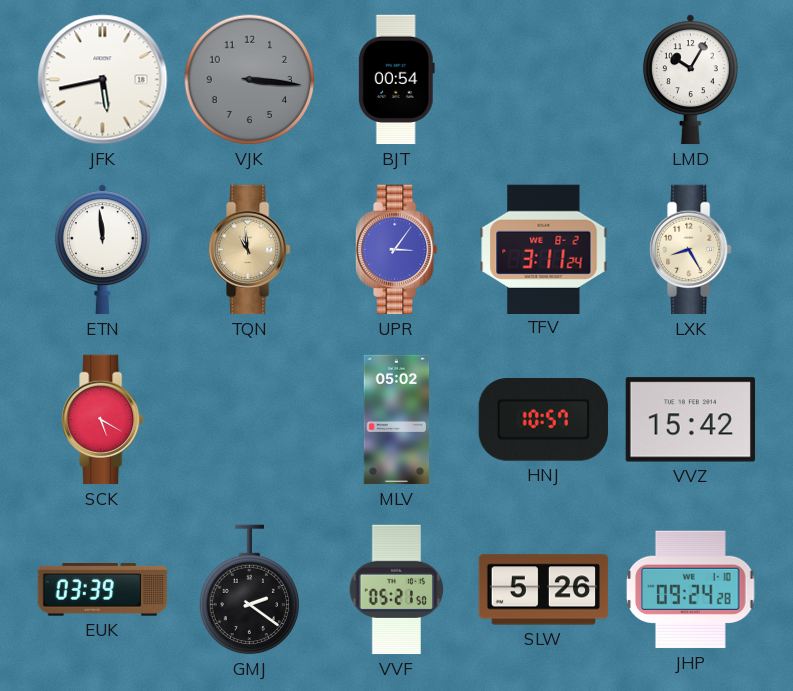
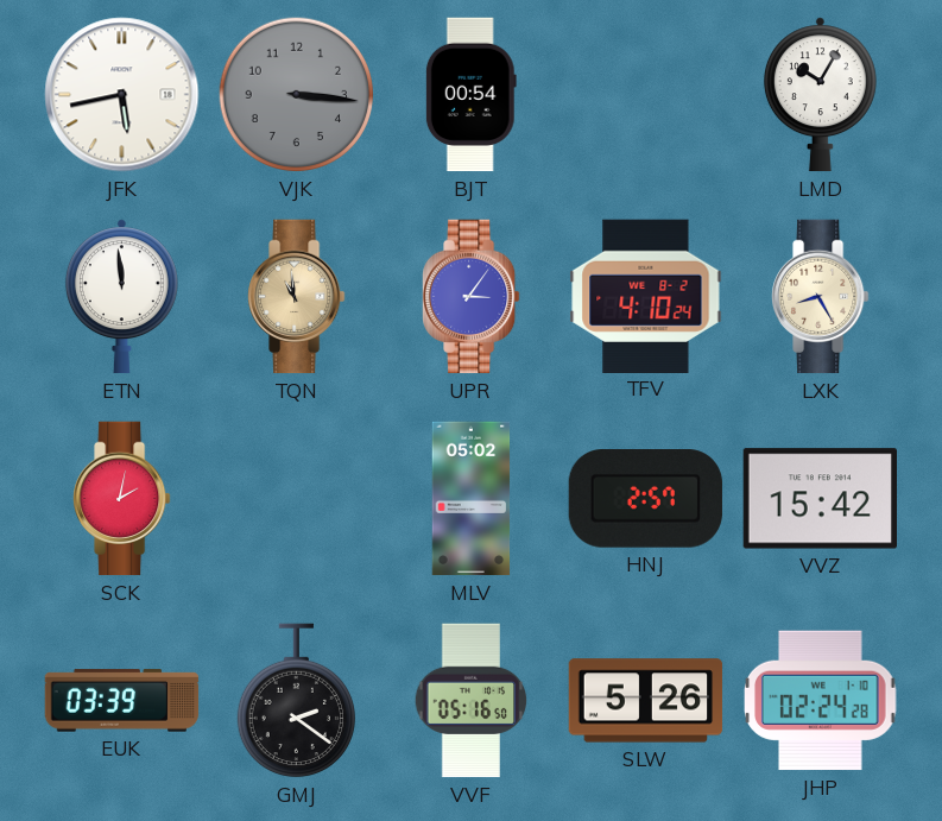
TFV: 3:11 -> 4:10
SCK: 5:20 -> 2:02
HNJ: 10:57 -> 2:57
VVF: 05:21 -> 05:16
JHP: 09:24 -> 02:24
